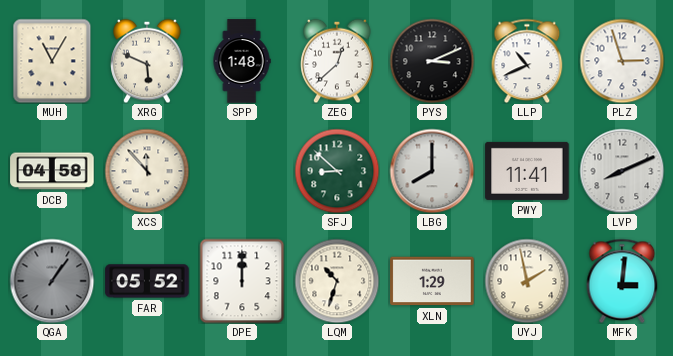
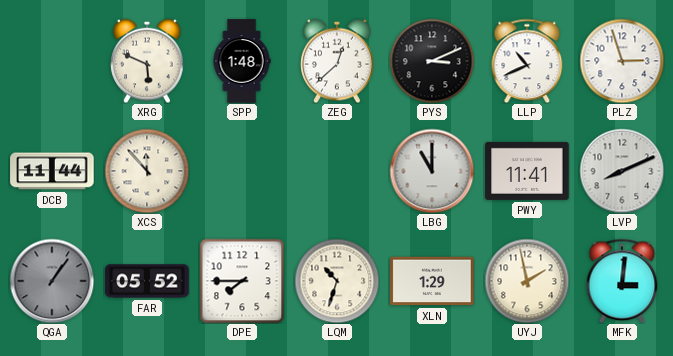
MUH: 11:05 -> none
DCB: 04:58 -> 11:44
SFJ: 8:52 -> none
LBG: 8:00 -> 11:00
DPE: 12:00 -> 7:45
